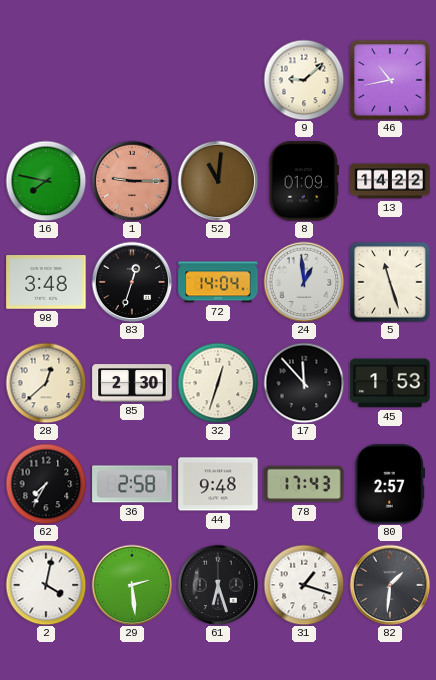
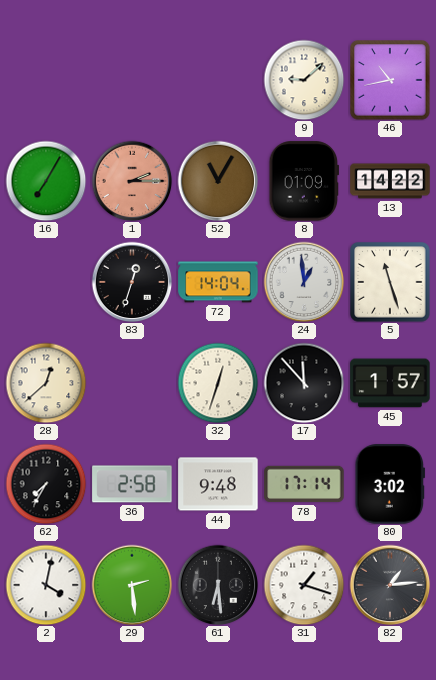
16: 7:47 -> 7:05
1: 9:15 -> 2:15
52: 11:01 -> 11:05
98: 3:48 -> none
85: 2:30 -> none
45: 1:53 -> 1:57
78: 17:43 -> 17:14
80: 2:57 -> 3:02
61: 6:27 -> 6:29
82: 1:31 -> 1:14
